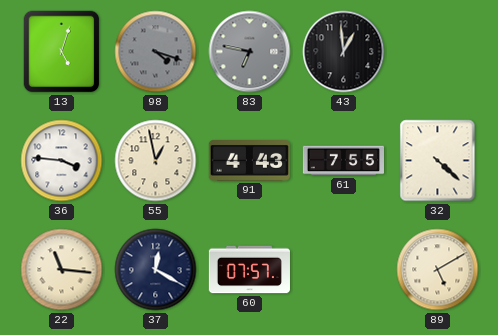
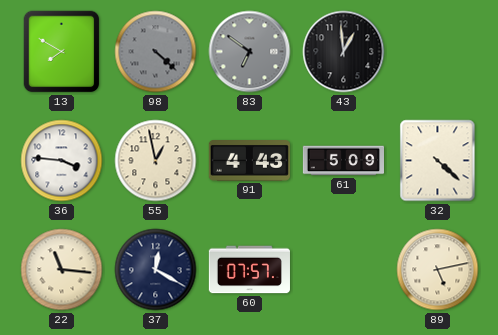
13: 5:03 -> 7:50
98: 4:18 -> 4:22
83: 6:47 -> 6:51
61: 7:55 -> 5:09
89: 5:10 -> 5:13
